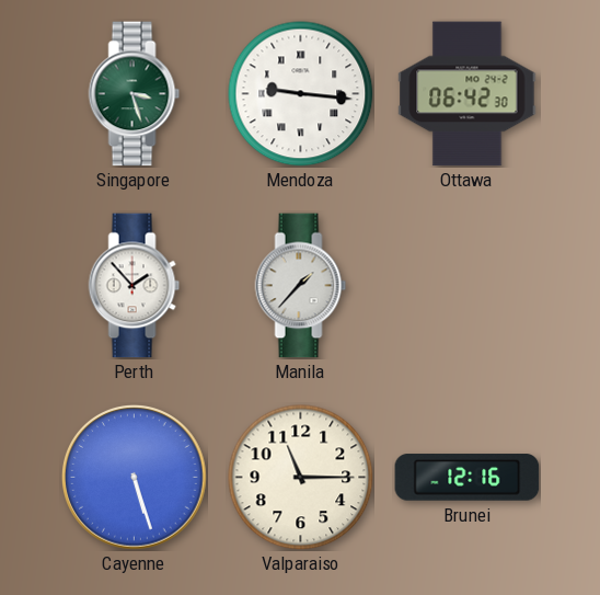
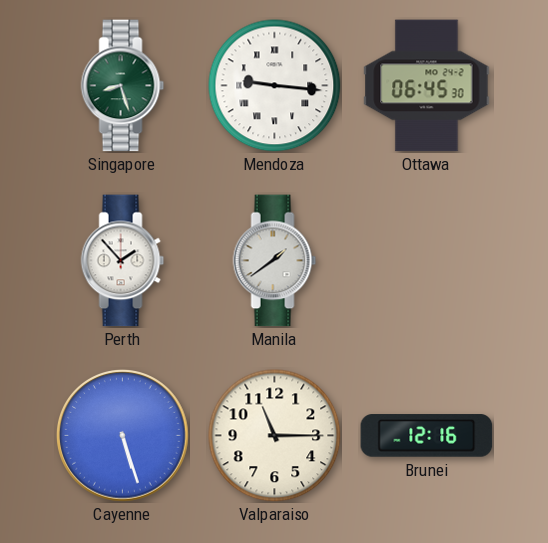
Singapore: 3:27 -> 8:27
Ottawa: 06:42 -> 06:45
Manila: 1:37 -> 1:39
